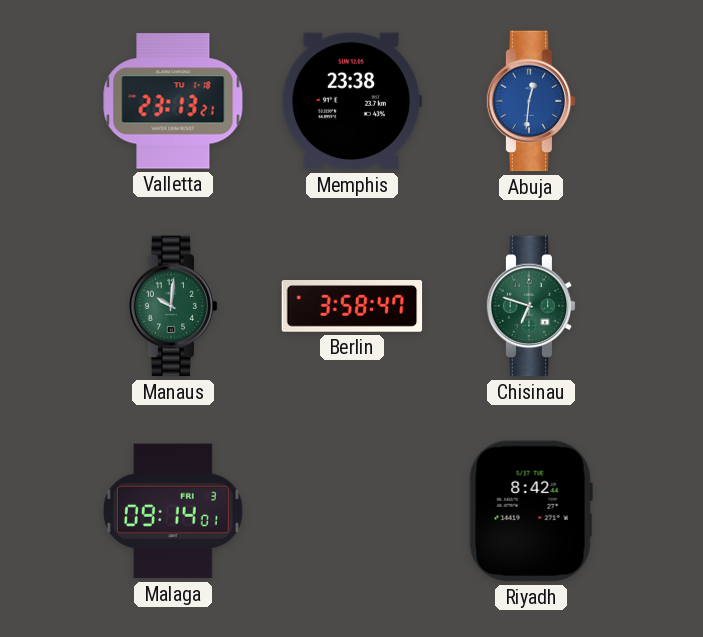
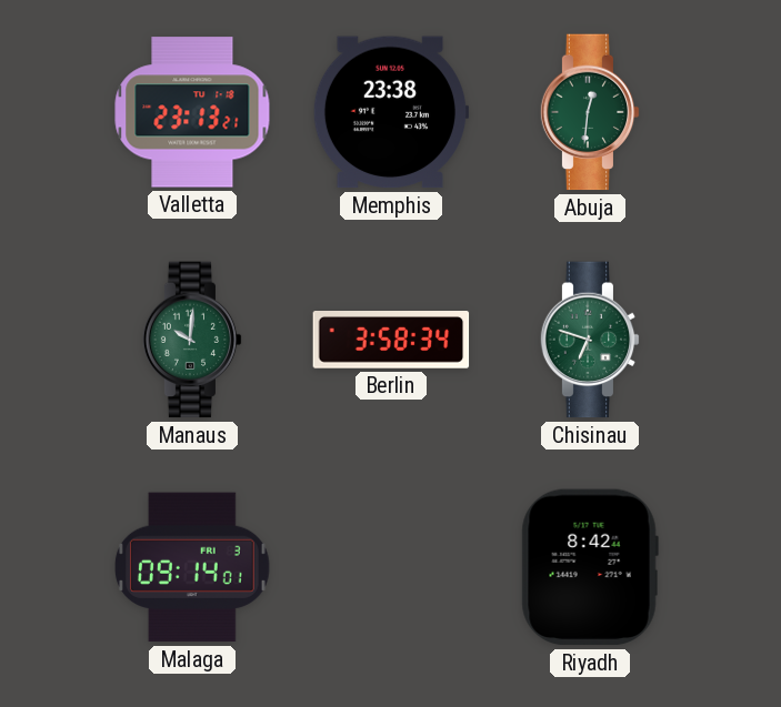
Abuja dial: blue -> green
Berlin: 3:58:47 -> 3:58:34
